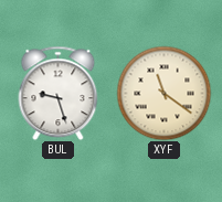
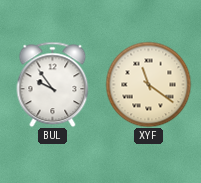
BUL: 9:27 -> 9:54
